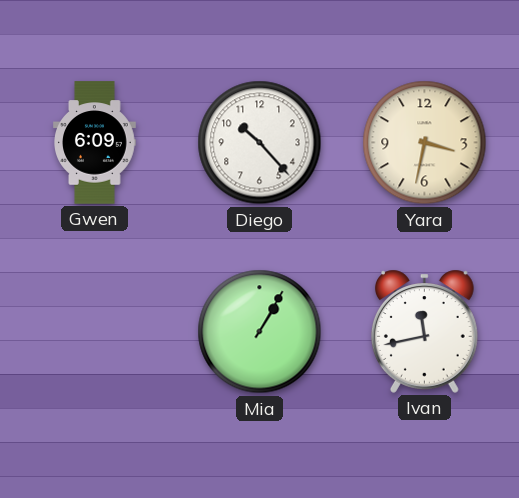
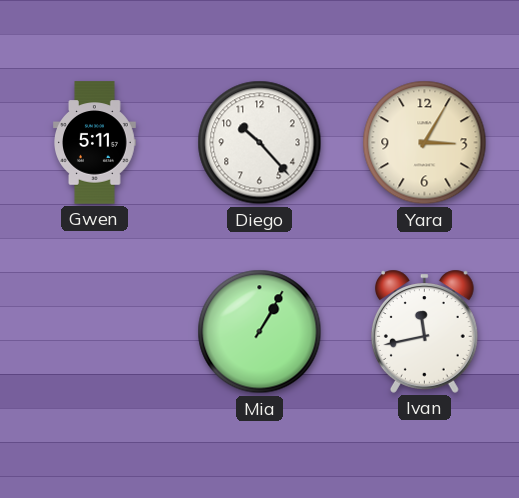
Gwen: 6:09 -> 5:11
Yara: 3:32 -> 3:05
